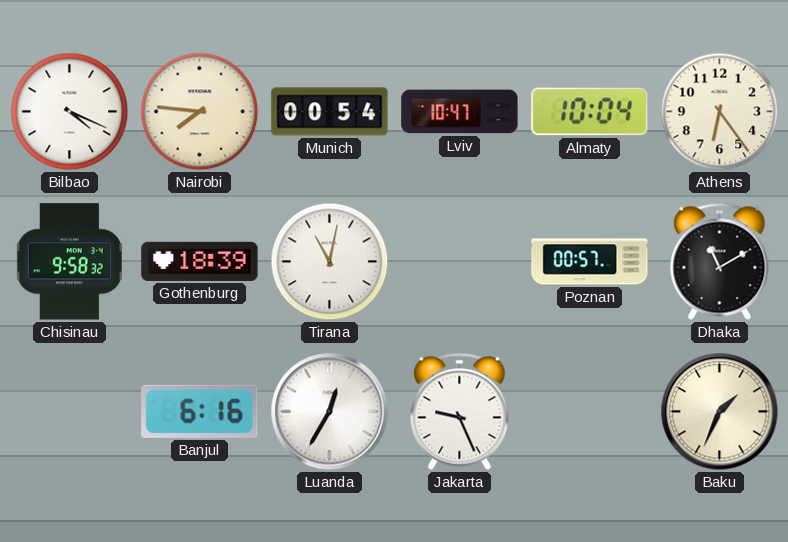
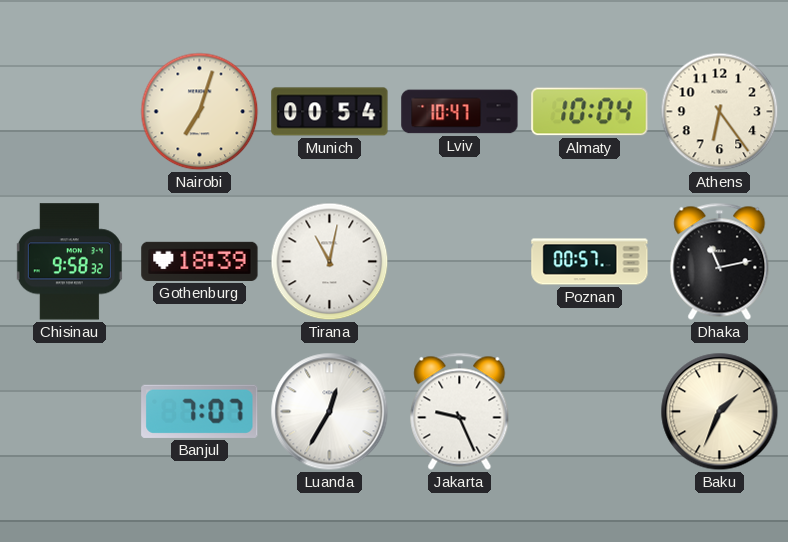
Bilbao: 4:19 -> none
Nairobi: 7:46 -> 7:03
Dhaka: 11:10 -> 11:13
Banjul: 6:16 -> 7:07
